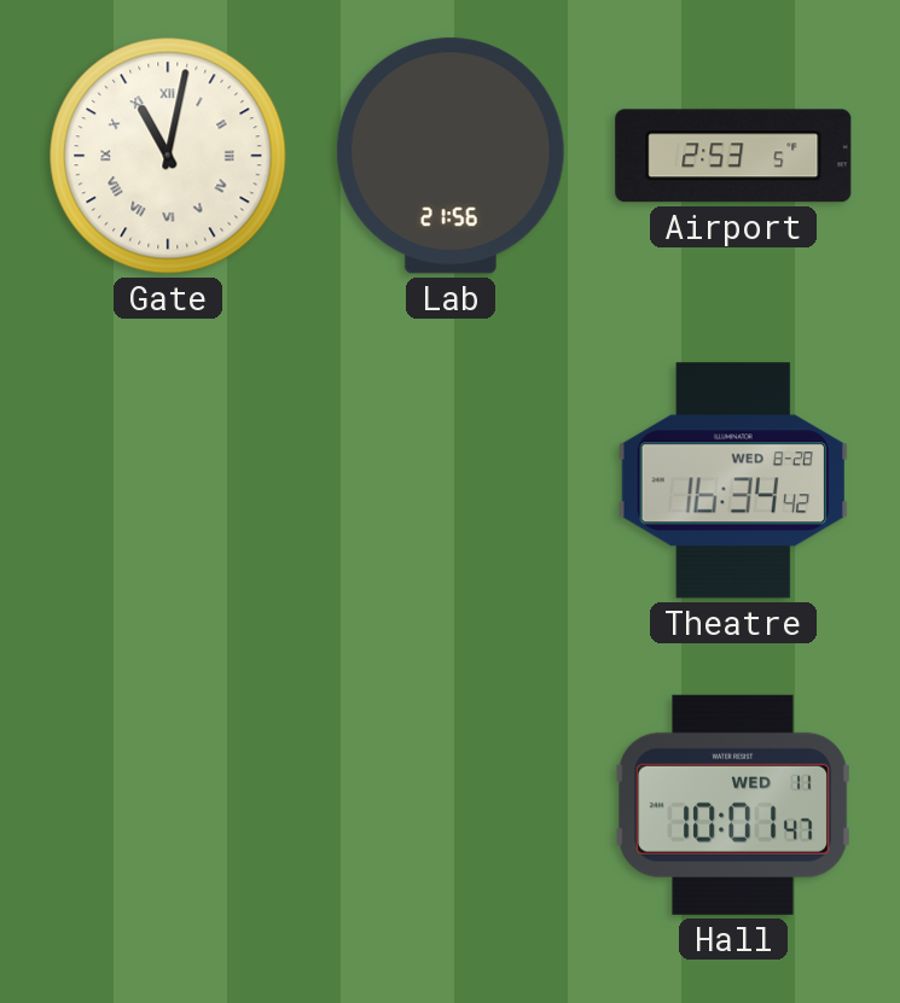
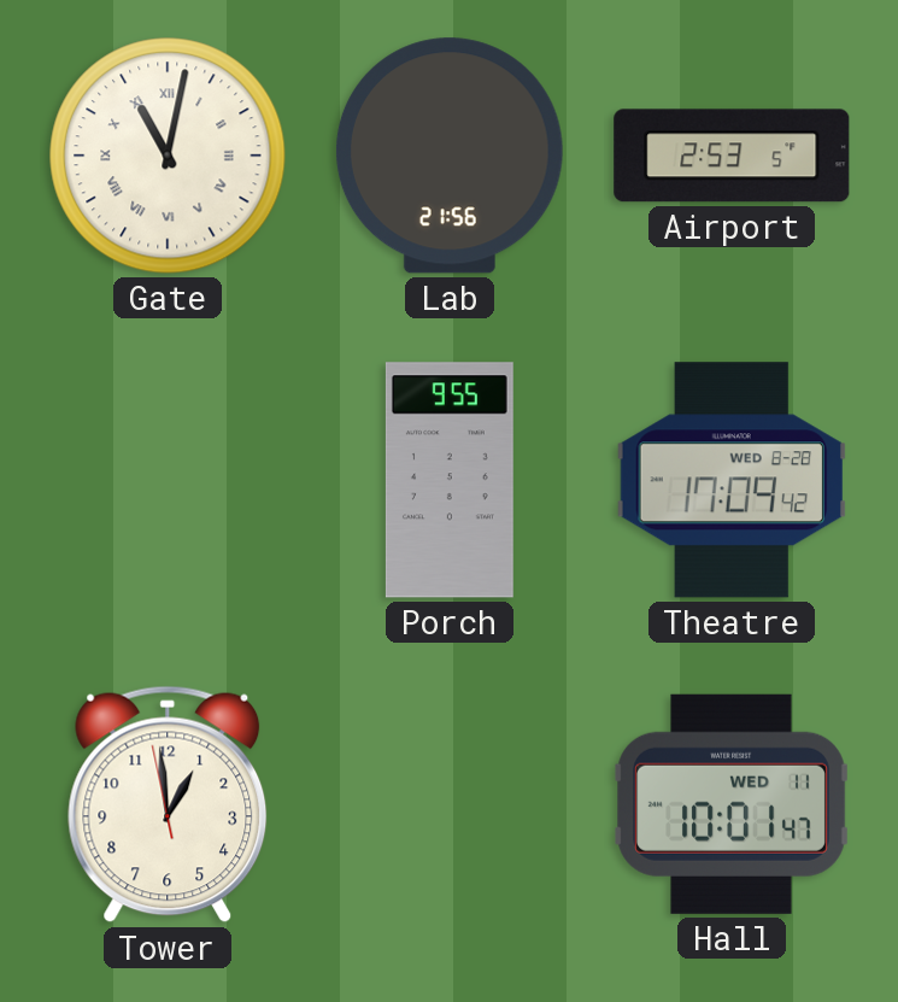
Porch: none -> 9:55
Theatre: 16:34 -> 17:09
Tower: none -> 12:58
